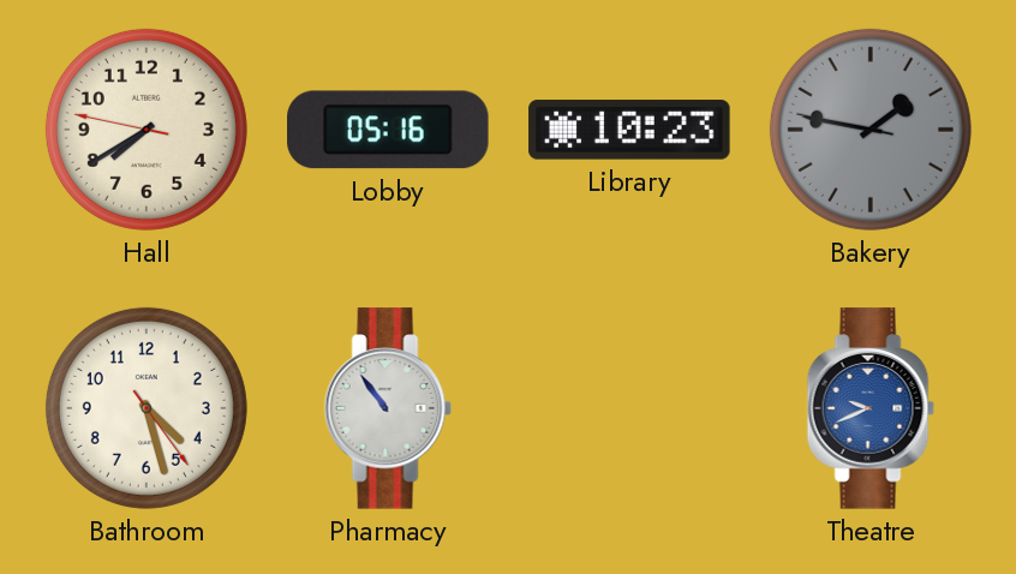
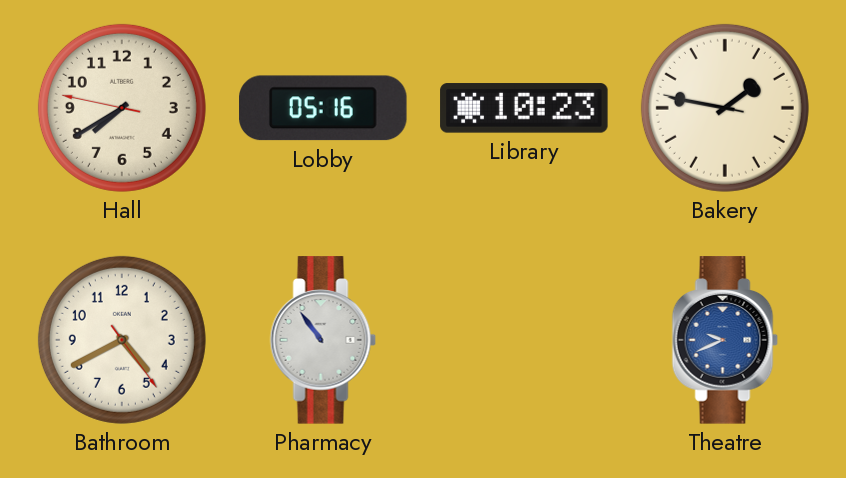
Bakery dial: grey -> cream
Bathroom: 4:27 -> 4:40
